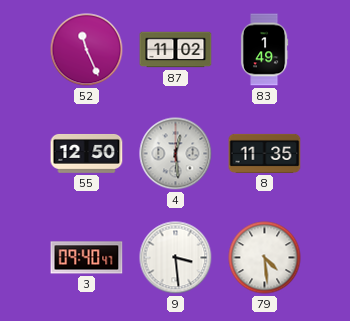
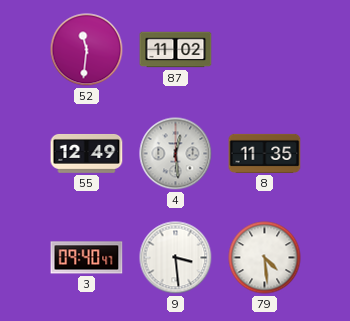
52: 11:26 -> 11:31
83: 1:49 -> none
55: 12:50 -> 12:49
